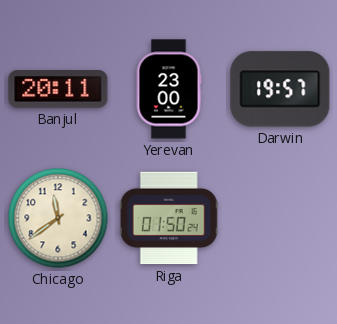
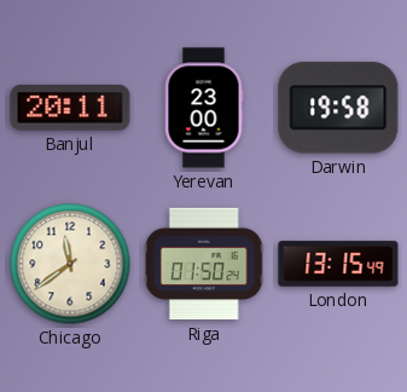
Darwin: 19:57 -> 19:58
London: none -> 13:15
